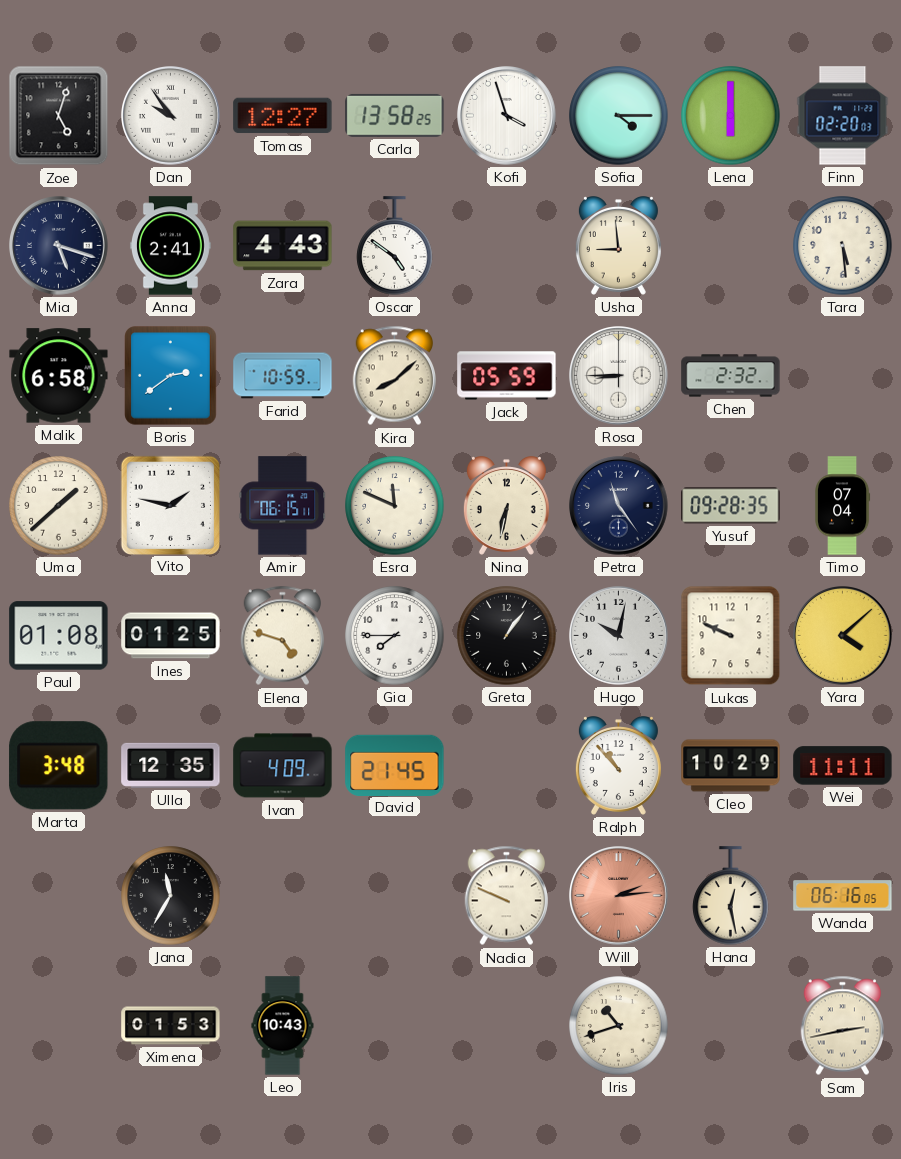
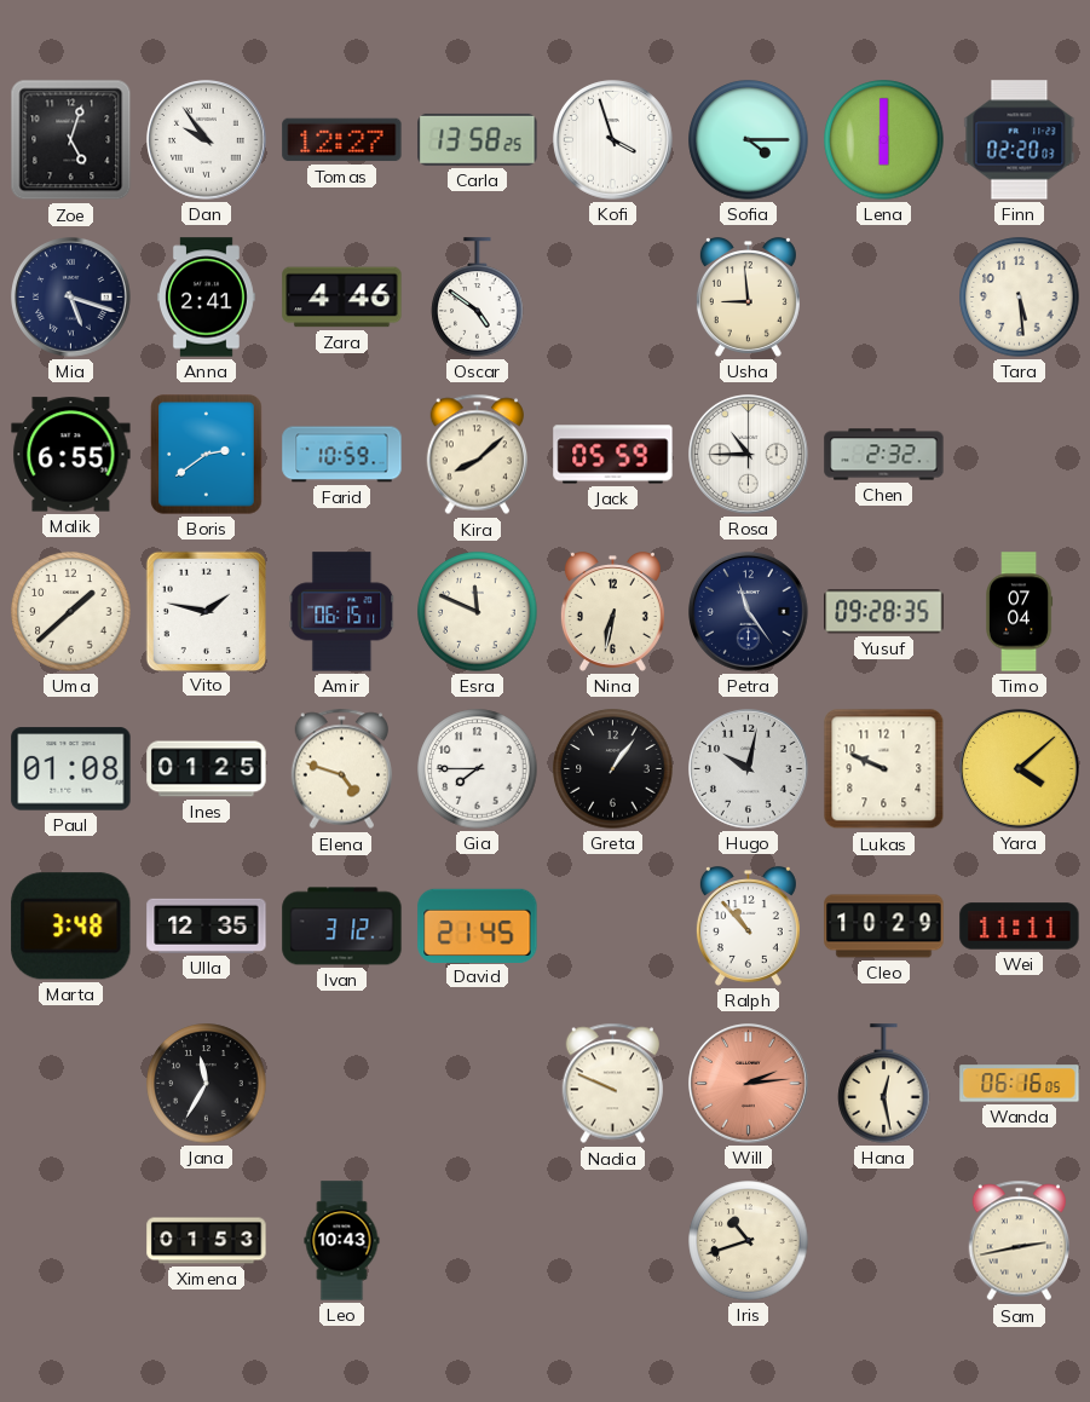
Zara: 4:43 -> 4:46
Malik: 6:58 -> 6:55
Rosa: 8:45 -> 10:45
Ivan: 4:09 -> 3:12
